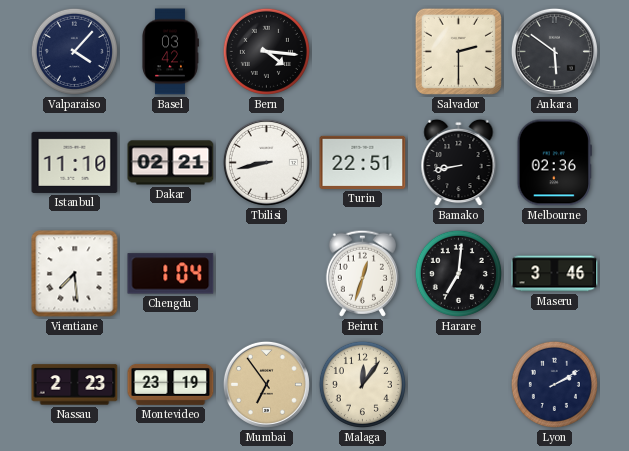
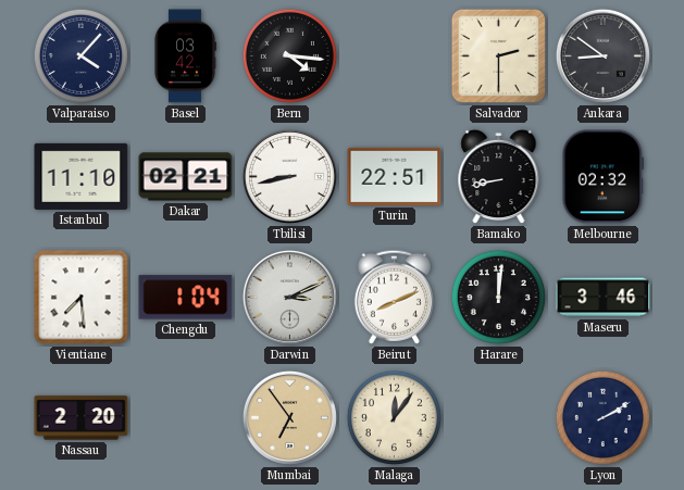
Ankara: 5:51 -> 8:51
Melbourne: 02:36 -> 02:32
Darwin: none -> 3:11
Beirut: 12:33 -> 8:11
Harare: 7:01 -> 12:01
Nassau: 2:23 -> 2:20
Montevideo: 23:19 -> none
